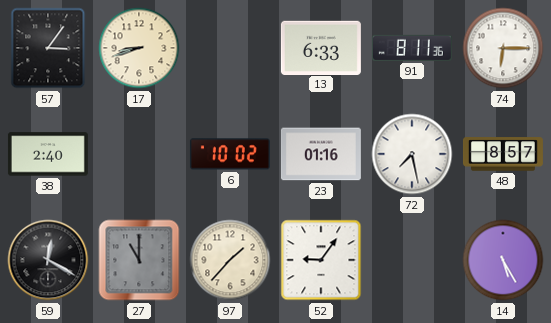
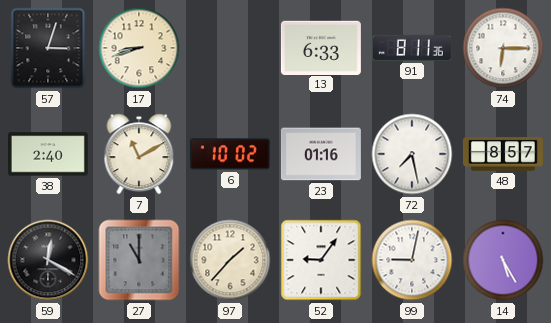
57: 3:06 -> 3:03
7: none -> 11:10
99: none -> 9:02
